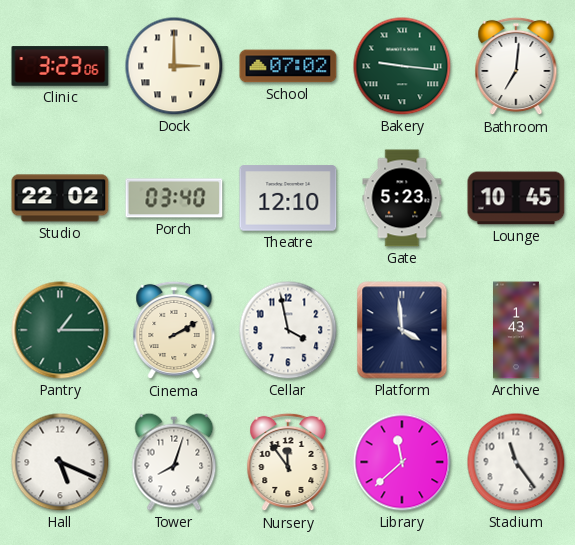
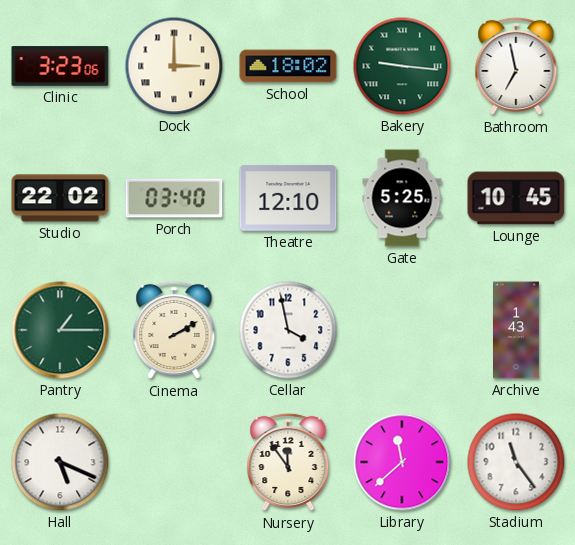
School: 07:02 -> 18:02
Bathroom: 7:01 -> 6:58
Gate: 5:23 -> 5:25
Platform: 3:59 -> none
Tower: 8:03 -> none
